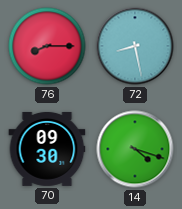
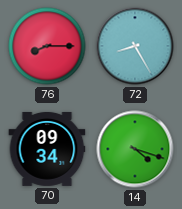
72: 8:28 -> 8:25
70: 09:30 -> 09:34
